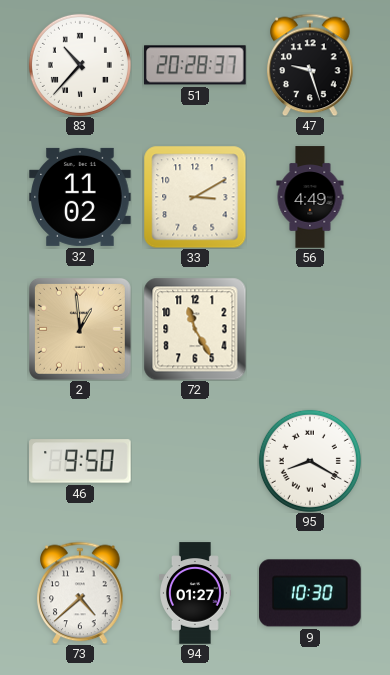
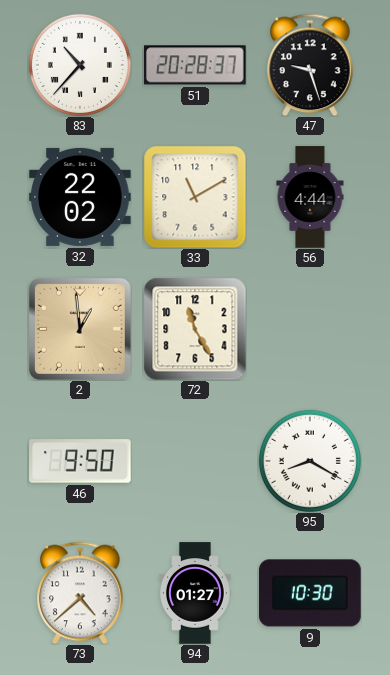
32: 11:02 -> 22:02
33: 3:10 -> 11:10
56: 4:49 -> 4:44
